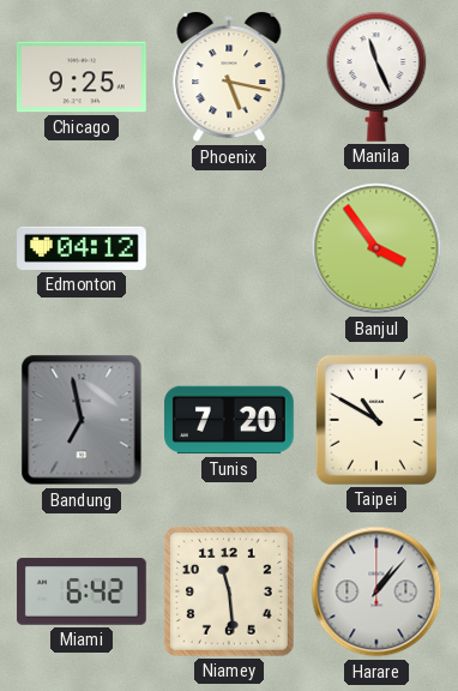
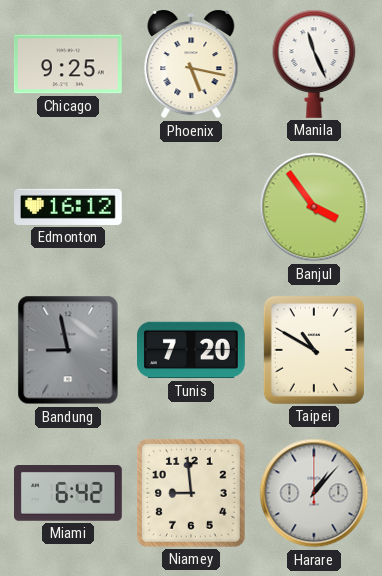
Edmonton: 04:12 -> 16:12
Bandung: 6:58 -> 8:58
Niamey: 11:29 -> 8:59
